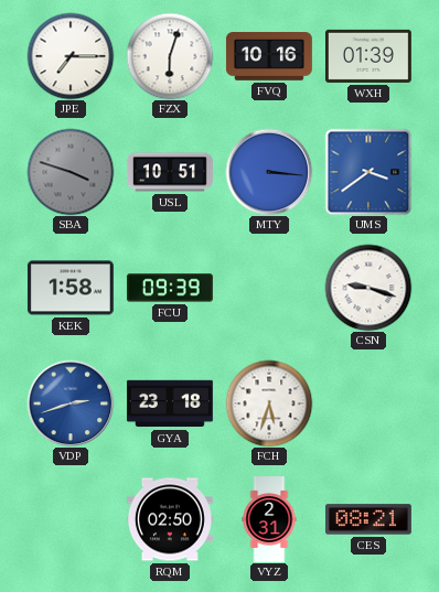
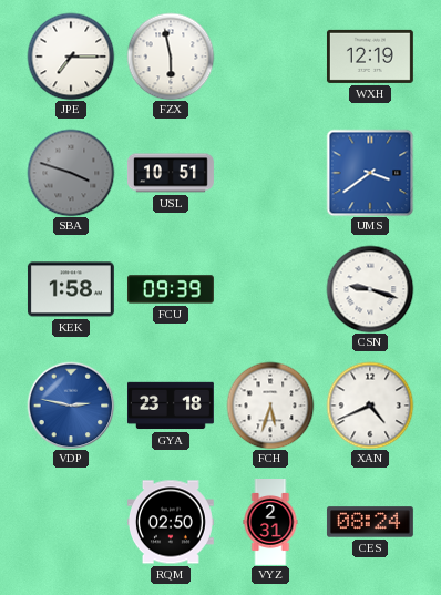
FZX: 6:03 -> 5:58
FVQ: 10:16 -> none
WXH: 01:39 -> 12:19
MTY: 3:16 -> none
VDP: 2:42 -> 2:47
XAN: none -> 4:41
CES: 08:21 -> 08:24
